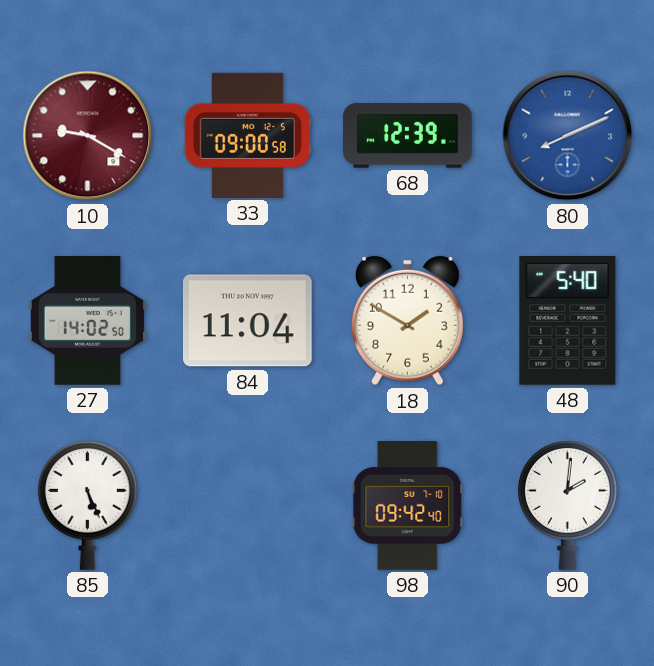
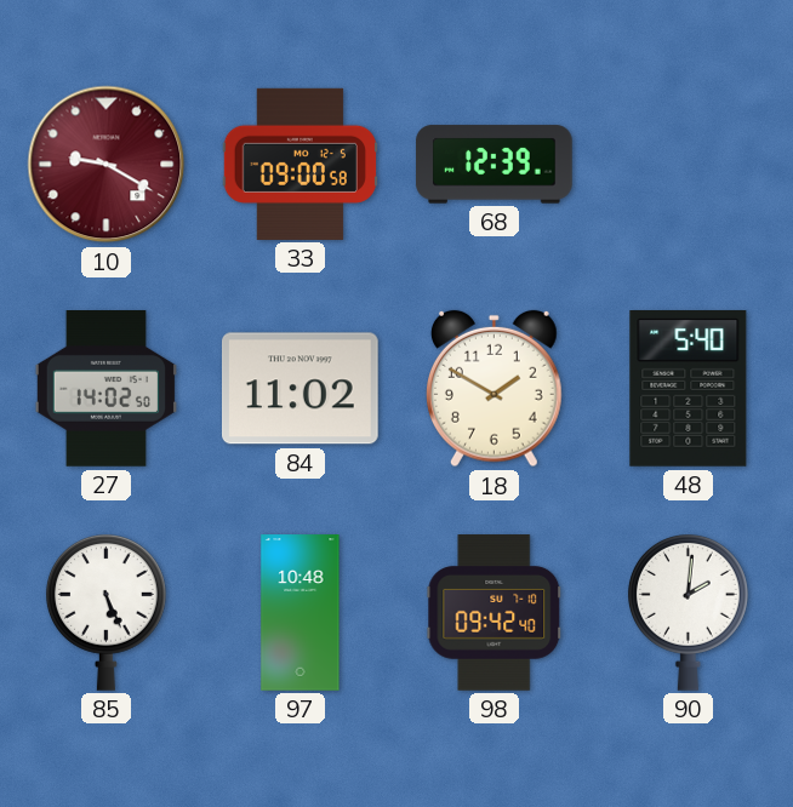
80: 8:11 -> none
84: 11:04 -> 11:02
97: none -> 10:48
